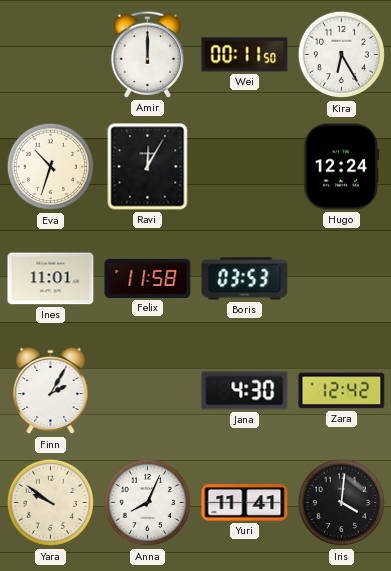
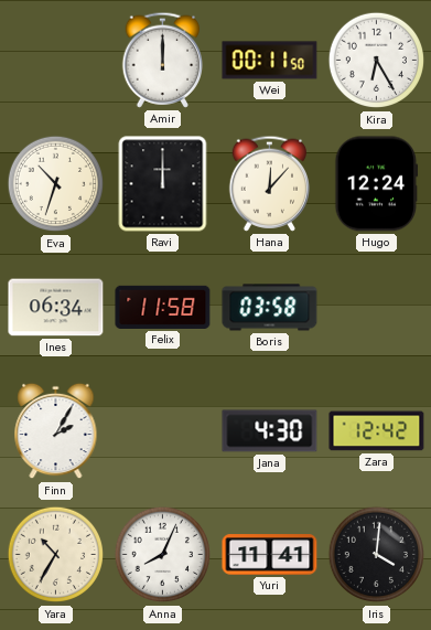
Ravi: 12:05 -> 12:00
Hana: none -> 12:07
Ines: 11:01 -> 06:34
Boris: 03:53 -> 03:58
Yara: 9:51 -> 10:35
